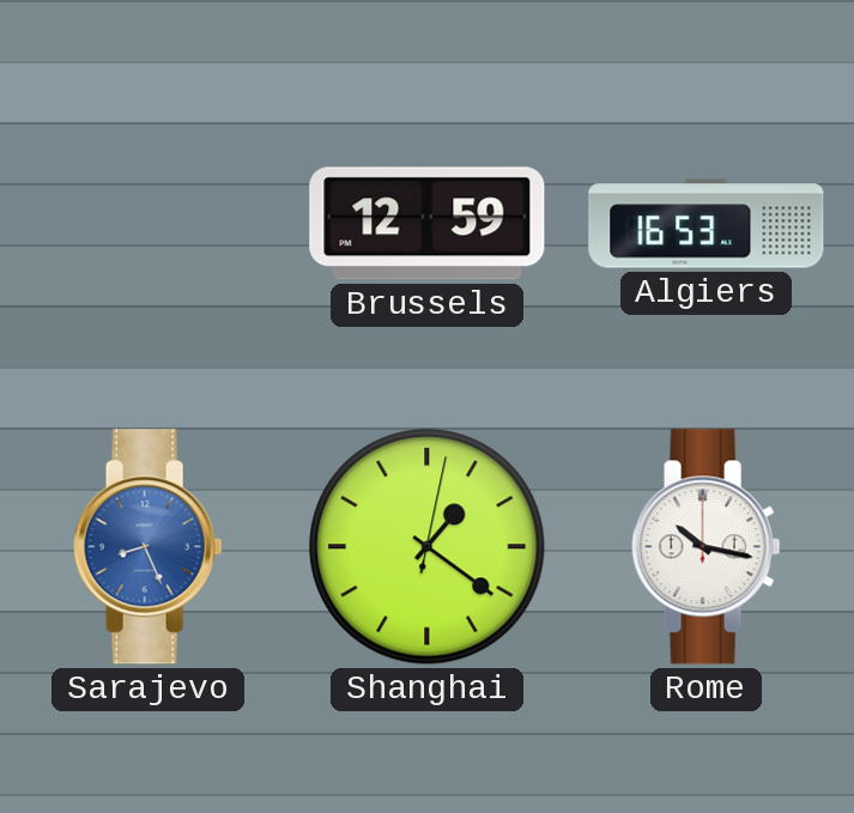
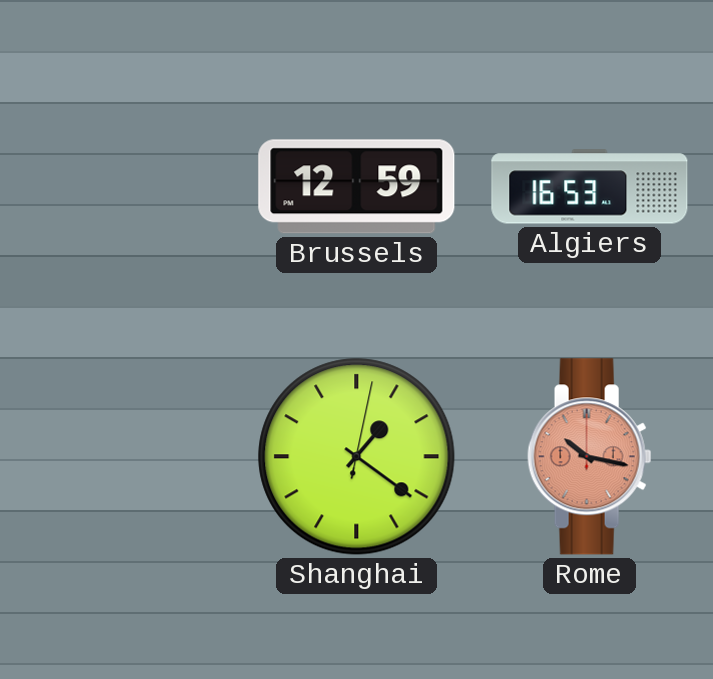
Sarajevo: 8:26 -> none
Rome dial: white -> salmon
